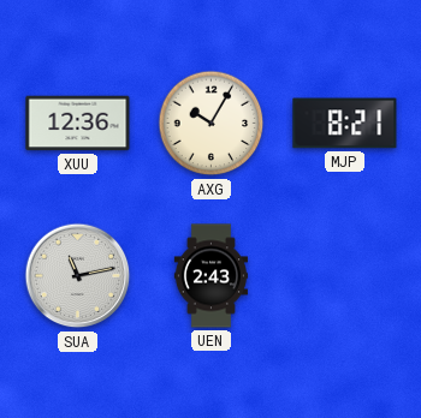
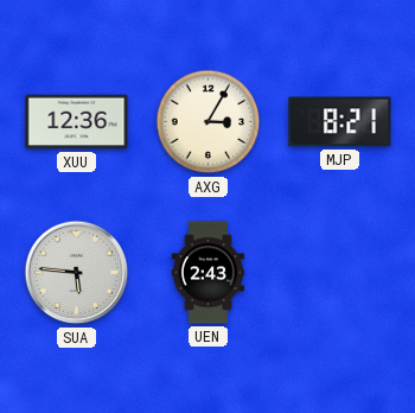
AXG: 10:05 -> 3:05
SUA: 11:13 -> 5:46
